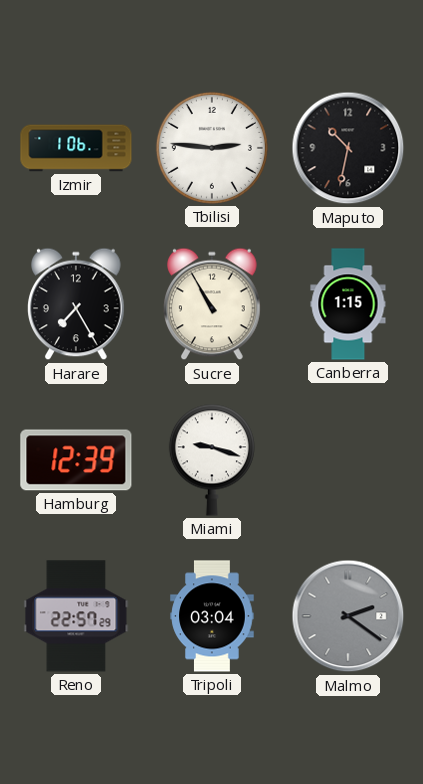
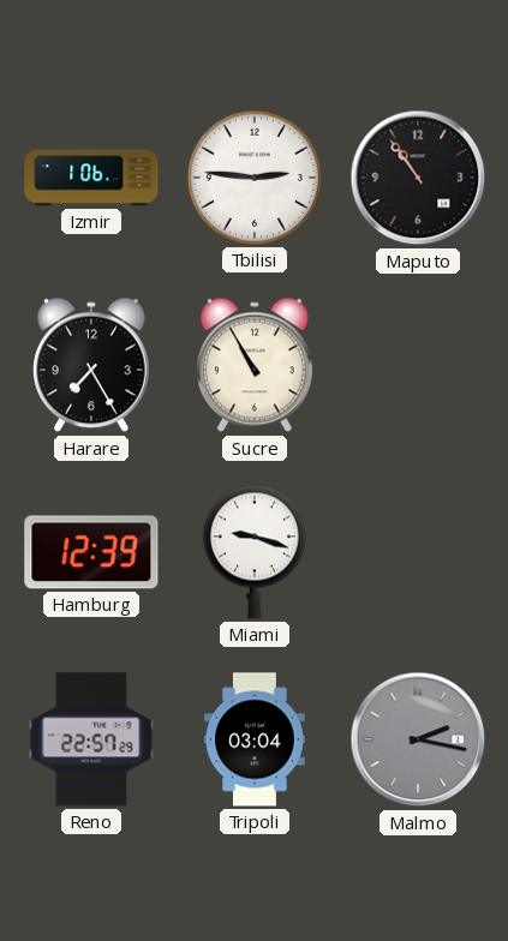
Maputo: 10:32 -> 10:54
Canberra: 1:15 -> none
Malmo: 2:21 -> 2:17
